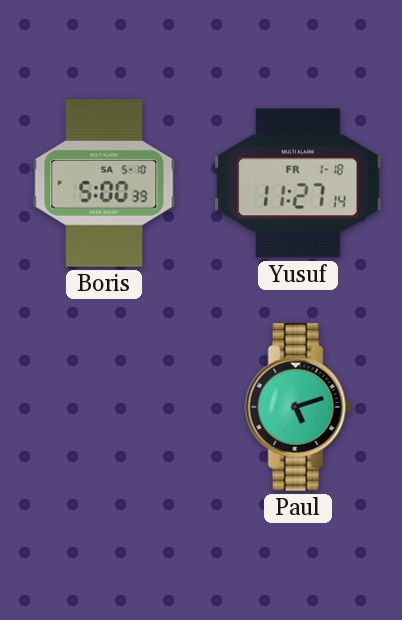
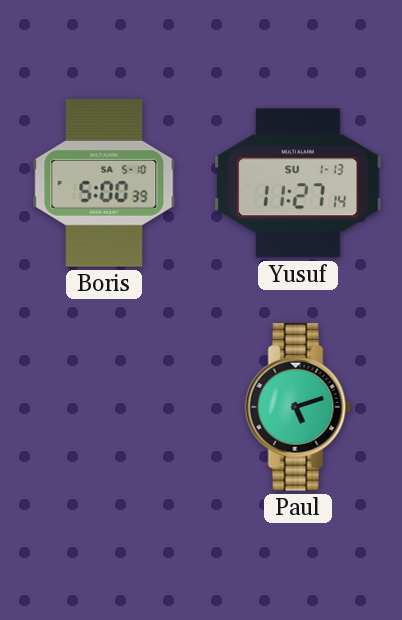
Yusuf date: FR 1-18 -> SU 1-13
